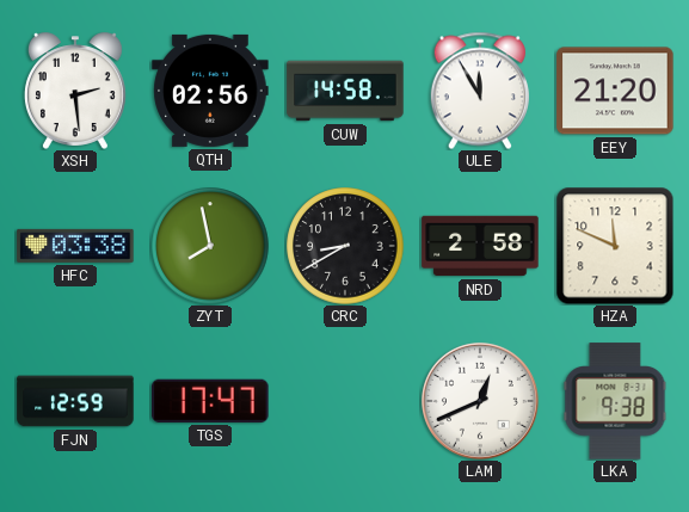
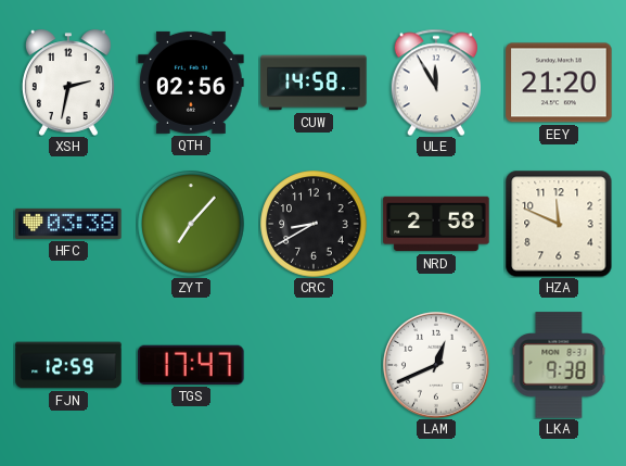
XSH: 2:29 -> 2:32
ZYT: 7:58 -> 7:07
